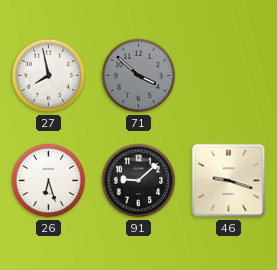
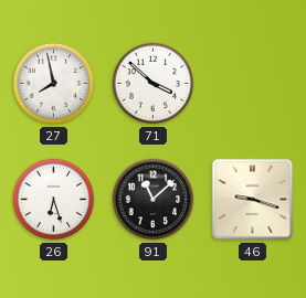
71 dial: grey -> white
91: 9:08 -> 11:08
